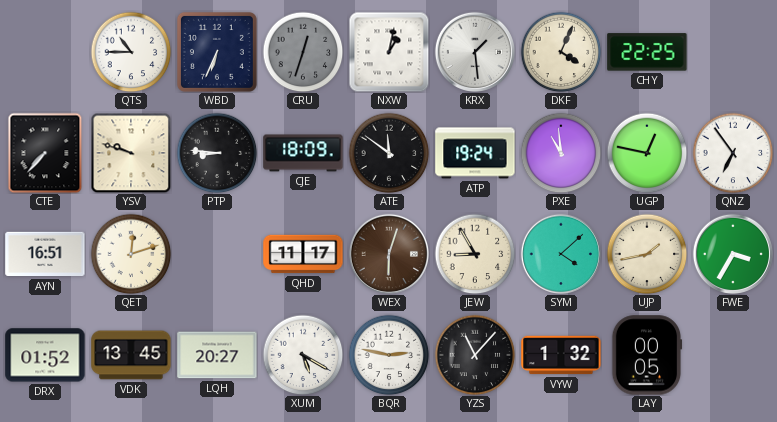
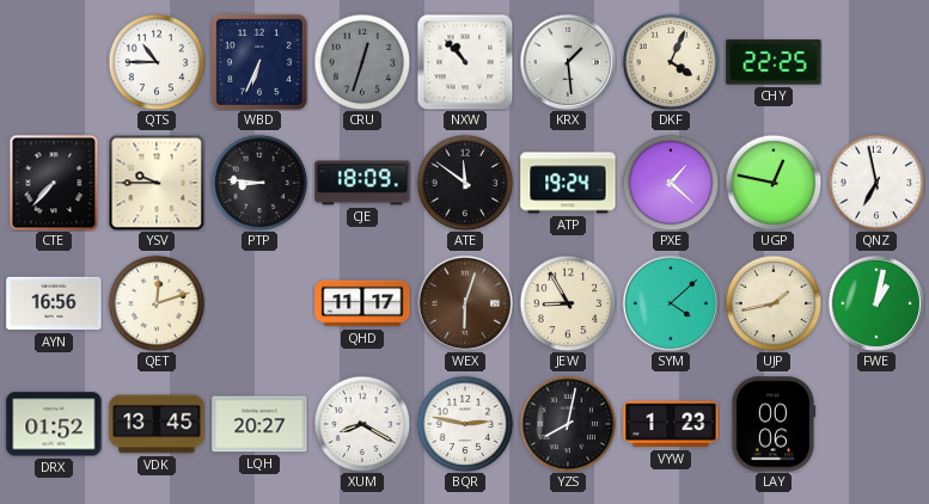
NXW: 1:02 -> 10:53
YSV: 9:48 -> 9:45
PXE: 10:59 -> 1:22
QNZ: 6:54 -> 6:58
AYN: 16:51 -> 16:56
FWE: 3:35 -> 1:02
XUM: 5:20 -> 8:20
YZS: 11:07 -> 8:02
VYW: 1:32 -> 1:23
LAY: 00:05 -> 00:06
